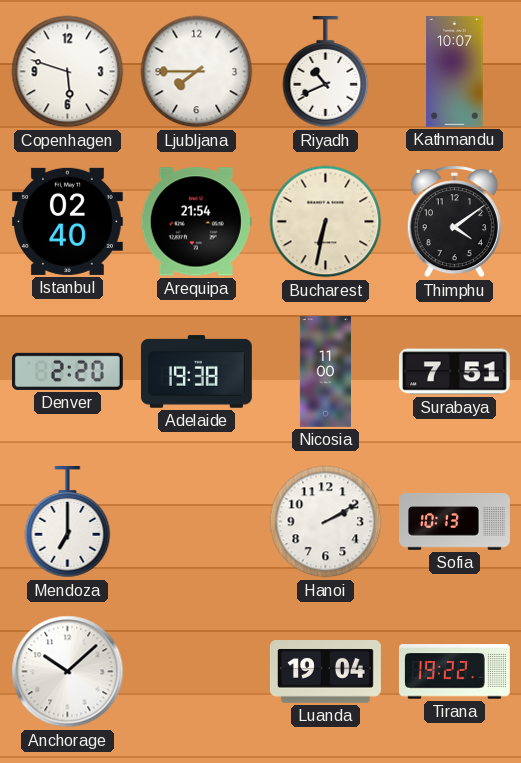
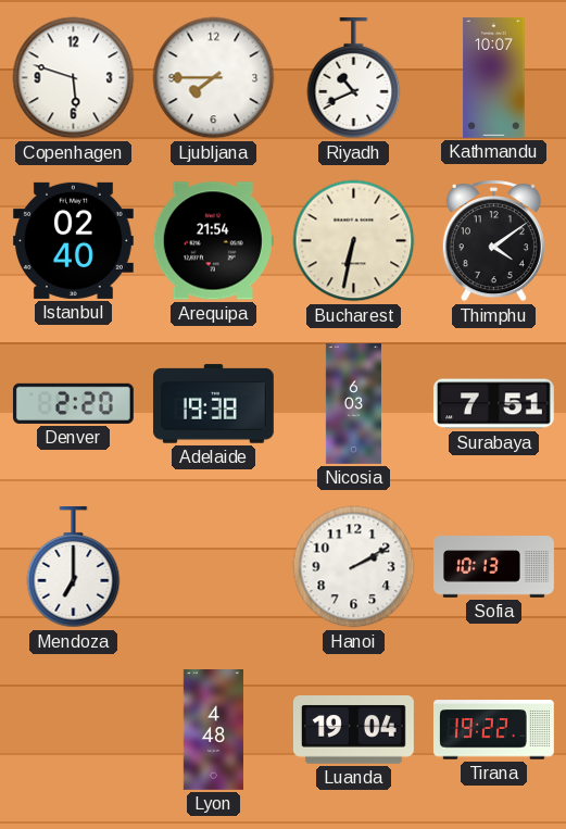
Nicosia: 11:00 -> 6:03
Anchorage: 10:08 -> none
Lyon: none -> 4:48
